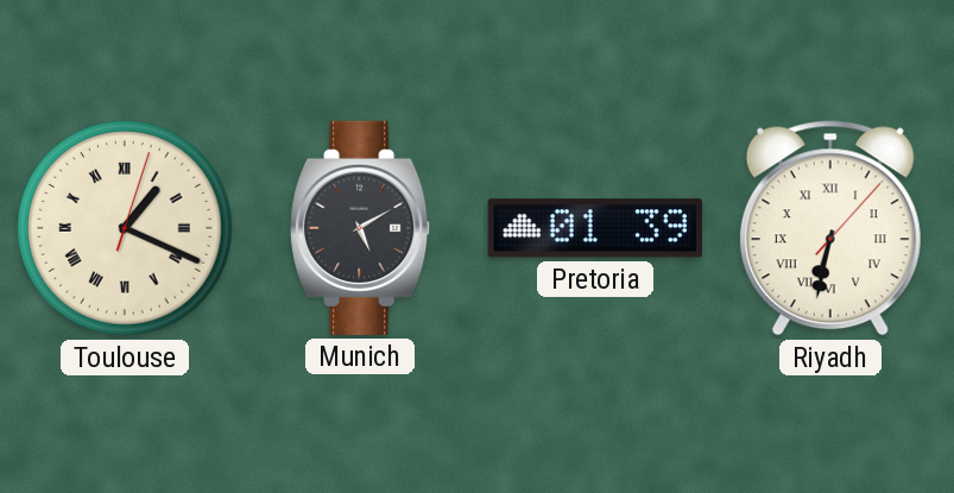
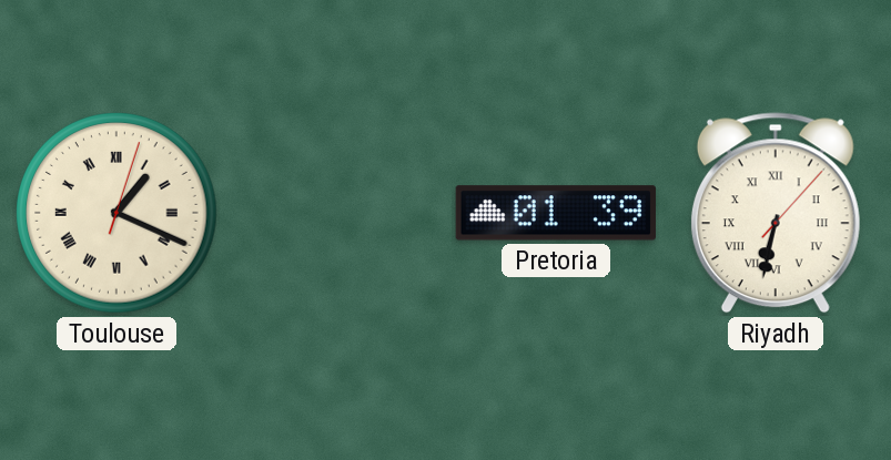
Munich: 5:10 -> none
